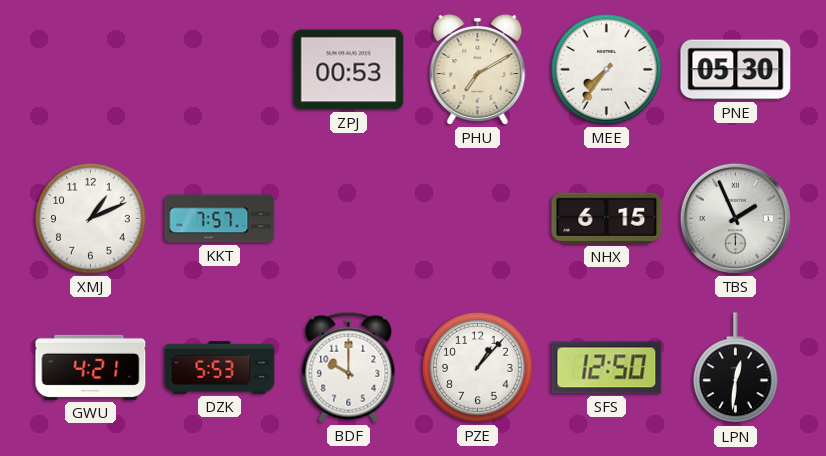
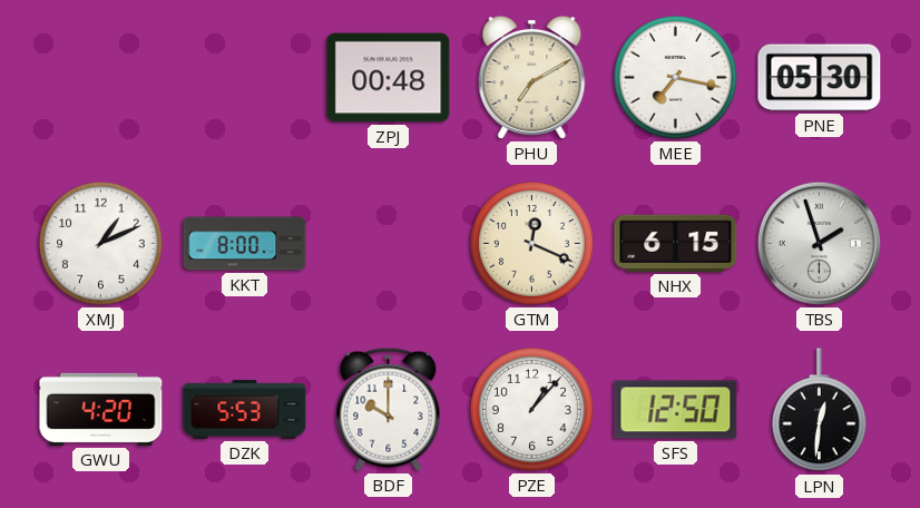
ZPJ: 00:53 -> 00:48
MEE: 7:36 -> 7:17
KKT: 7:57 -> 8:00
GTM: none -> 12:19
TBS: 1:56 -> 1:57
GWU: 4:21 -> 4:20
